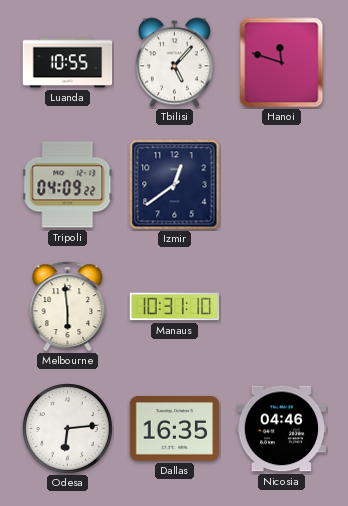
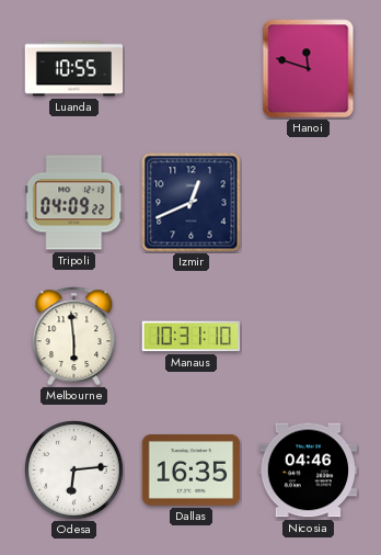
Tbilisi: 5:07 -> none
Izmir: 12:39 -> 12:41
